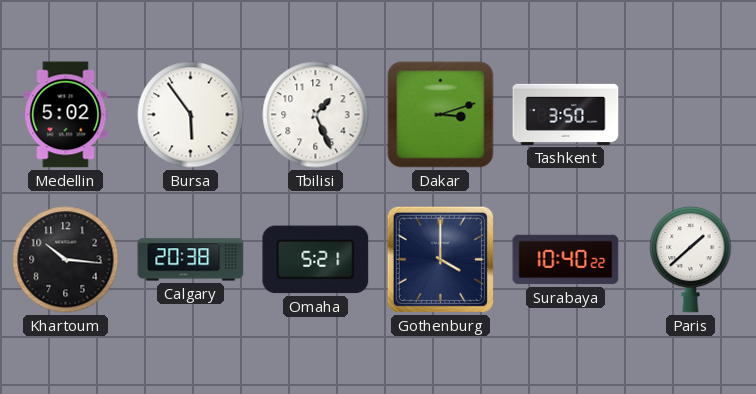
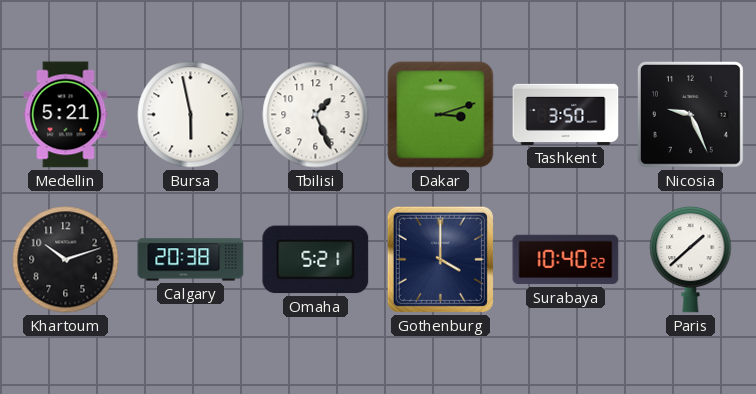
Medellin: 5:02 -> 5:21
Bursa: 5:54 -> 5:58
Nicosia: none -> 9:26
Khartoum: 10:16 -> 10:12
